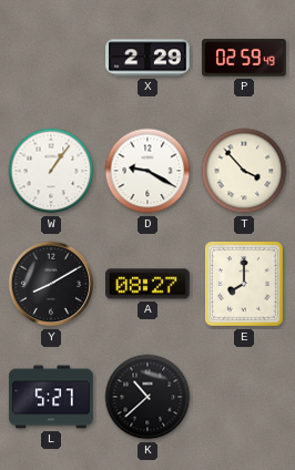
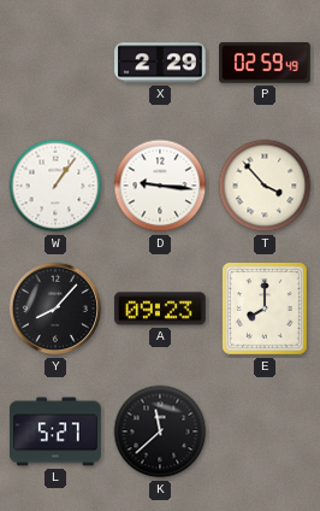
D: 9:20 -> 9:16
Y: 8:10 -> 8:07
A: 08:27 -> 09:23
K: 10:38 -> 11:38
